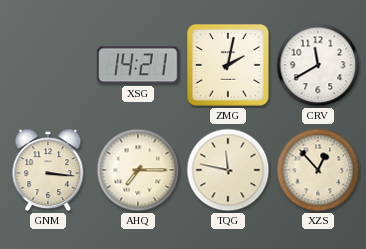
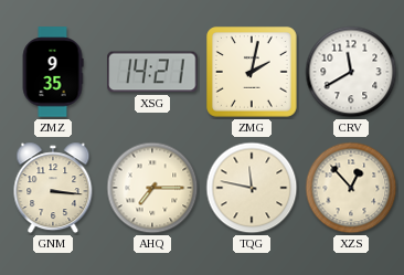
ZMZ: none -> 9:35
